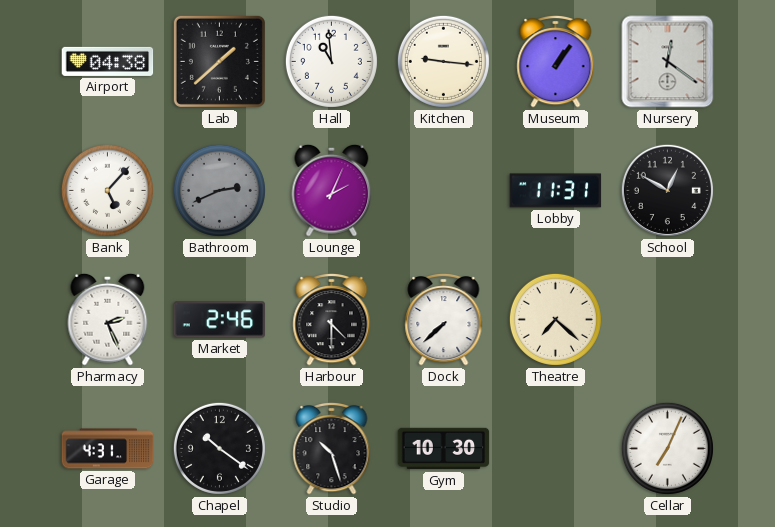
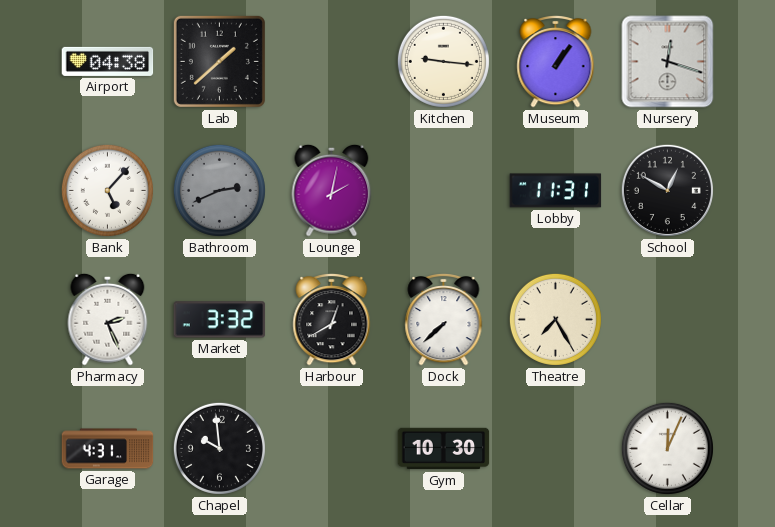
Hall: 10:59 -> none
Nursery: 12:21 -> 12:18
Lounge: 2:04 -> 2:02
Market: 2:46 -> 3:32
Harbour: 4:30 -> 12:40
Theatre: 7:22 -> 7:25
Chapel: 10:21 -> 9:59
Studio: 10:27 -> none
Cellar: 7:04 -> 12:04
